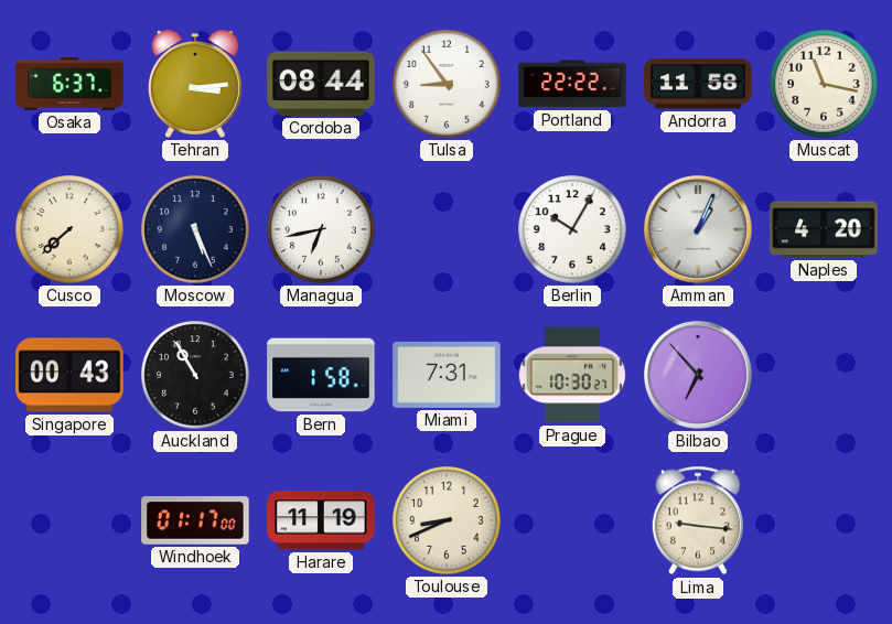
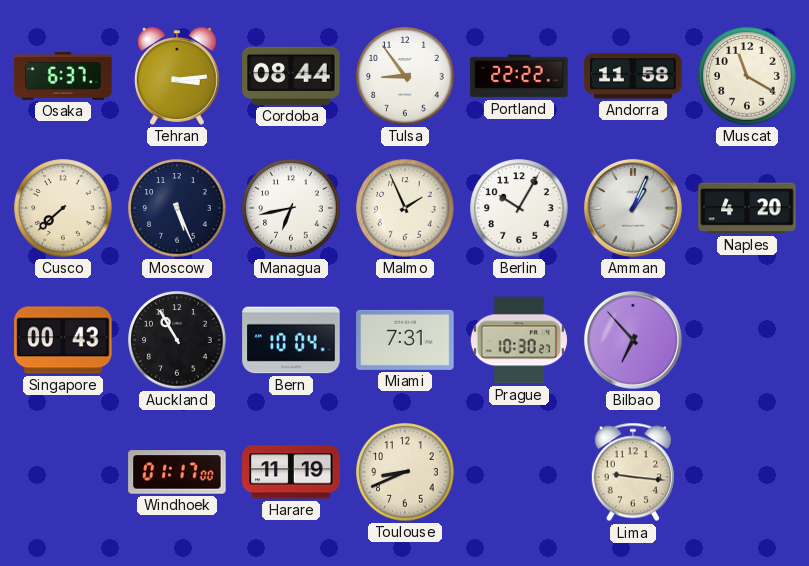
Muscat: 11:17 -> 11:20
Malmo: none -> 1:56
Bern: 1:58 -> 10:04
